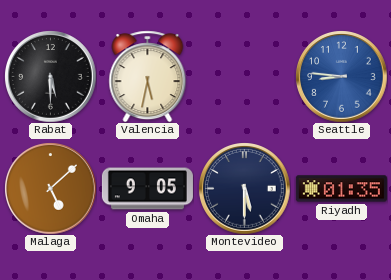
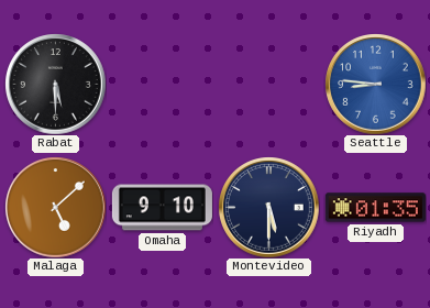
Valencia: 5:32 -> none
Omaha: 9:05 -> 9:10
